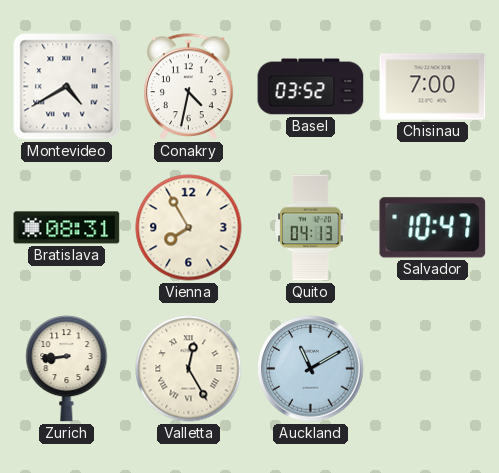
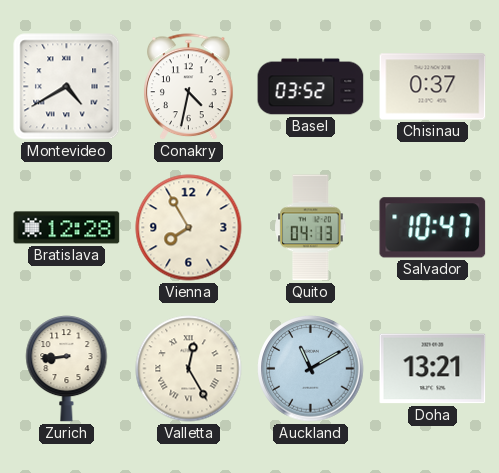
Chisinau: 7:00 -> 0:37
Bratislava: 08:31 -> 12:28
Doha: none -> 13:21
